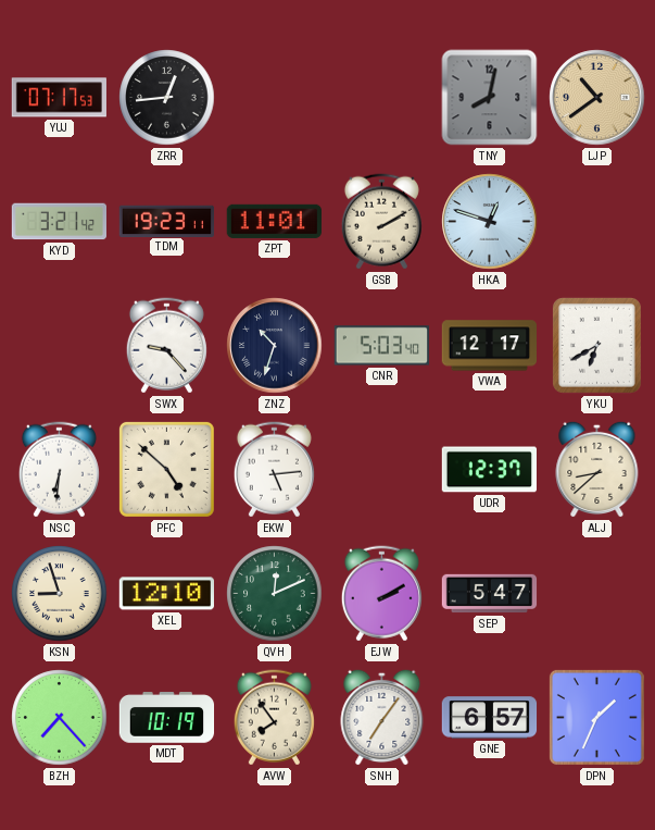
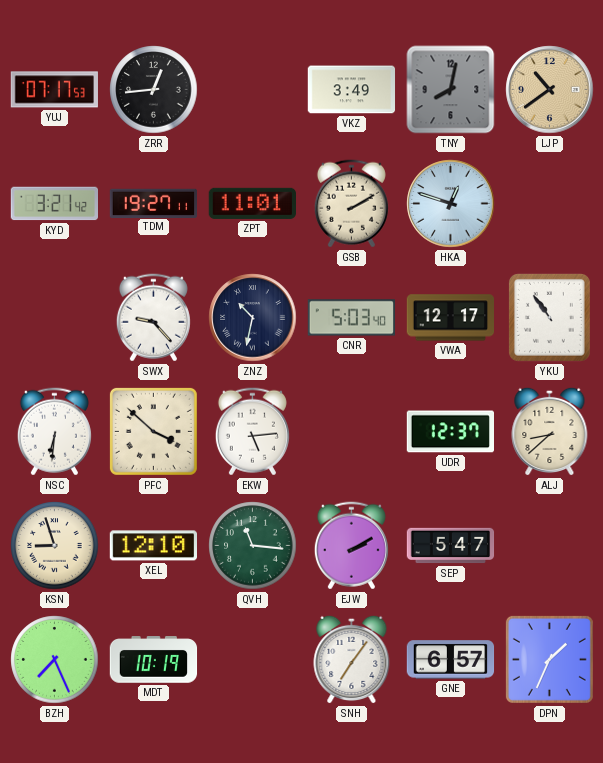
VKZ: none -> 3:49
TDM: 19:23 -> 19:27
ZNZ: 10:33 -> 10:32
YKU: 6:40 -> 10:54
PFC: 4:52 -> 3:52
QVH: 12:11 -> 11:16
BZH: 7:23 -> 7:26
AVW: 7:54 -> none
